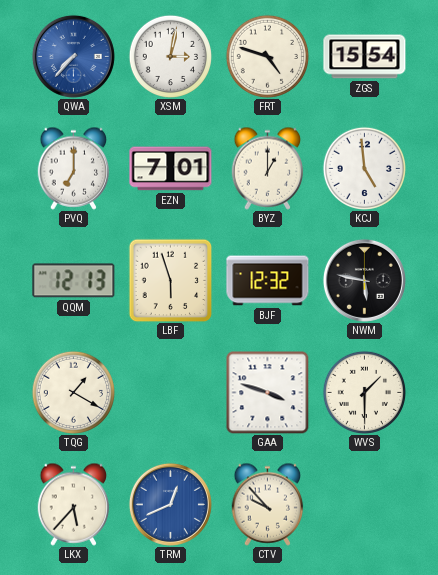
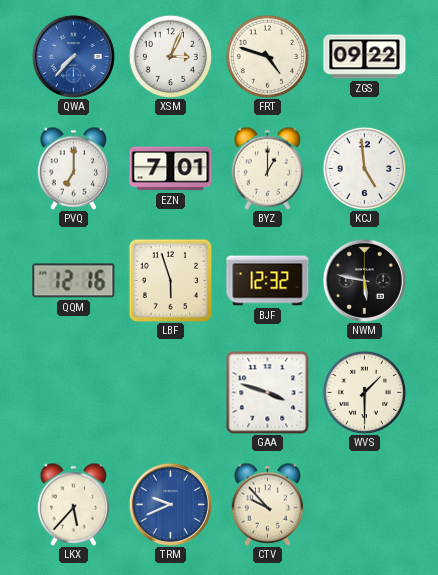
XSM: 3:02 -> 3:04
ZGS: 15:54 -> 09:22
QQM: 12:13 -> 12:16
TQG: 1:20 -> none
TRM: 12:41 -> 9:41
